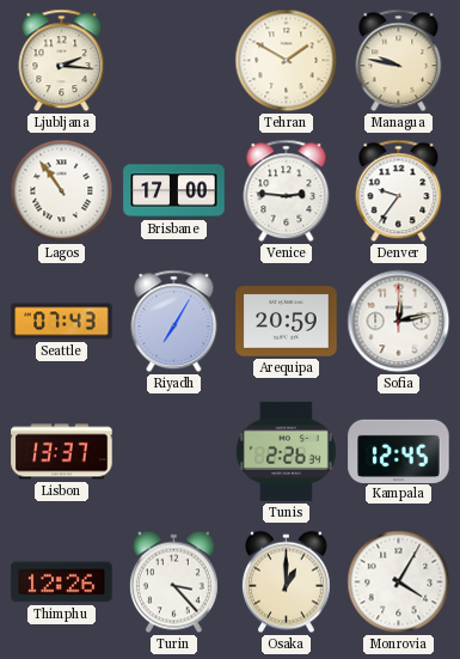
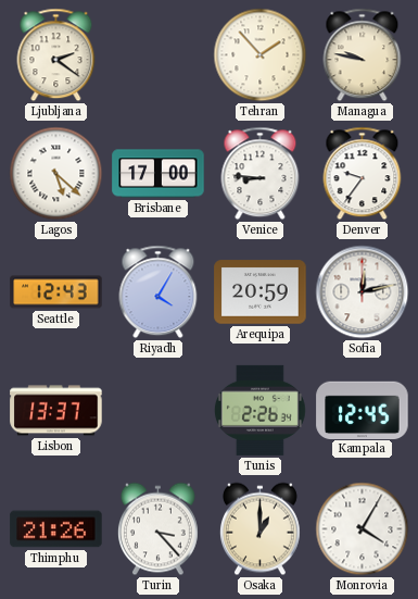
Ljubljana: 2:16 -> 2:21
Tehran: 1:50 -> 1:53
Lagos: 10:54 -> 5:22
Venice: 2:46 -> 8:46
Seattle: 07:43 -> 12:43
Riyadh: 7:05 -> 4:05
Thimphu: 12:26 -> 21:26
